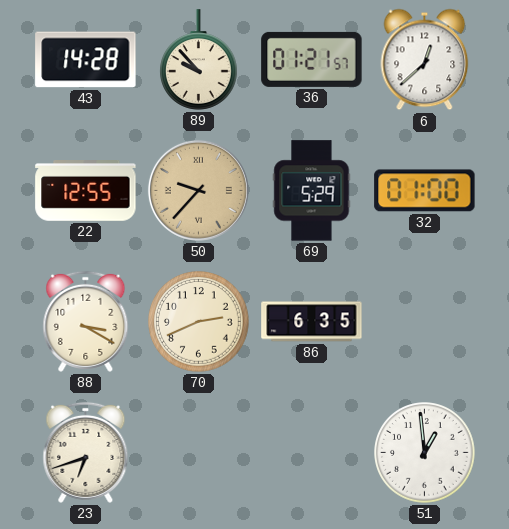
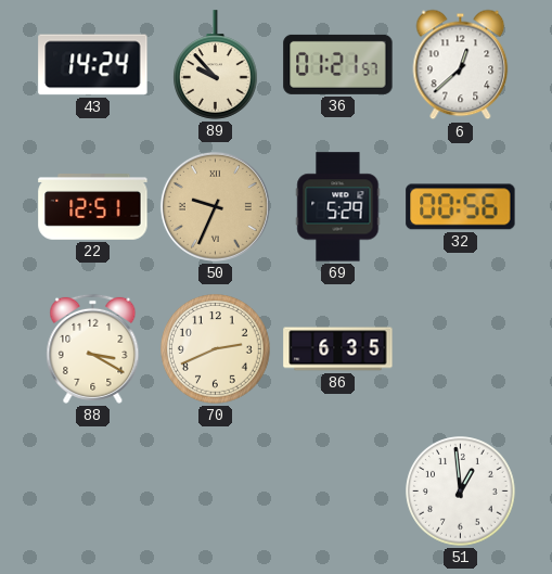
43: 14:28 -> 14:24
22: 12:55 -> 12:51
50: 9:37 -> 9:34
32: 01:00 -> 00:56
23: 6:42 -> none
